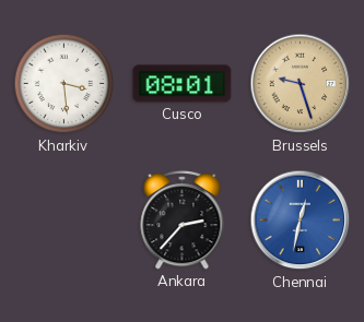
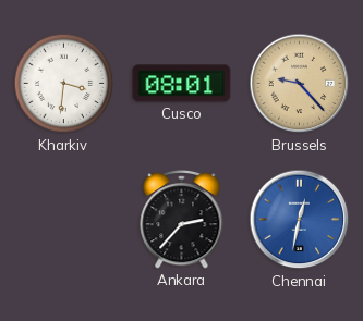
Kharkiv: 3:29 -> 3:31
Brussels: 9:27 -> 9:23
